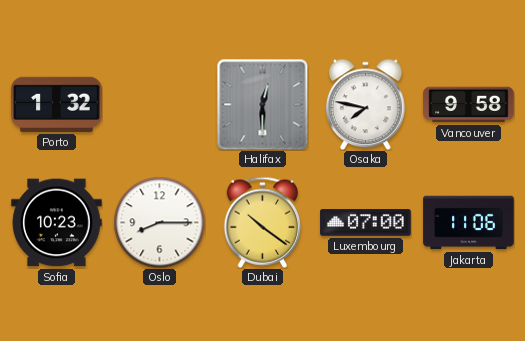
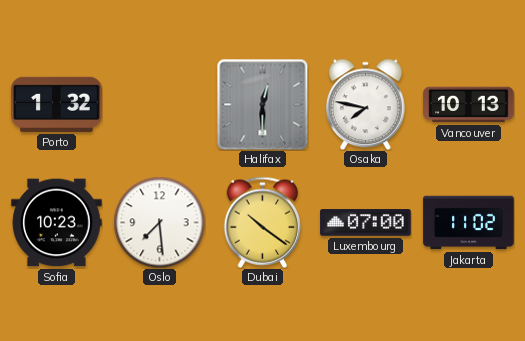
Vancouver: 9:58 -> 10:13
Oslo: 8:15 -> 7:29
Jakarta: 11:06 -> 11:02
